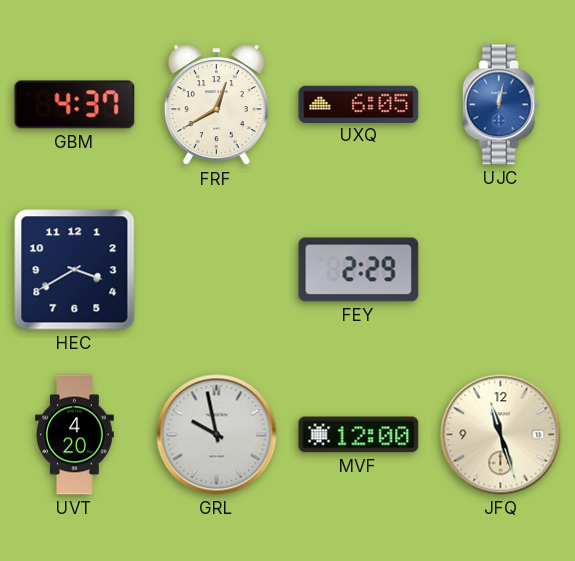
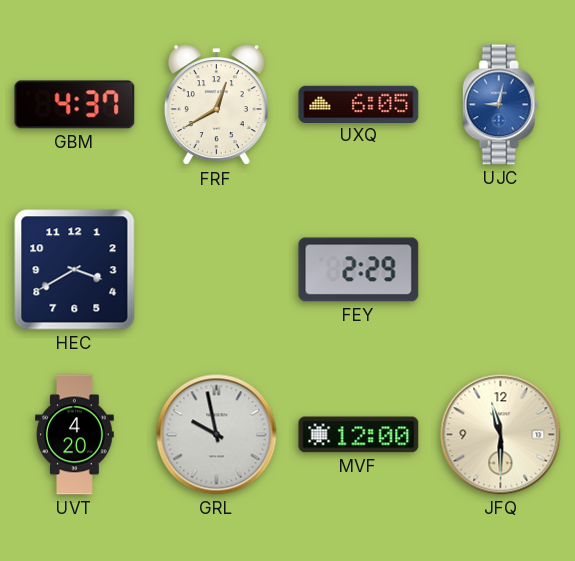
UJC: 12:02 -> 9:02
JFQ: 11:27 -> 11:30
